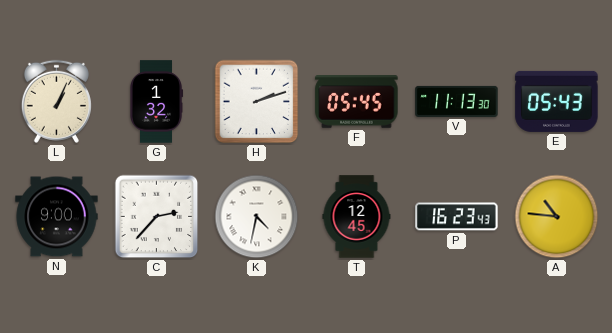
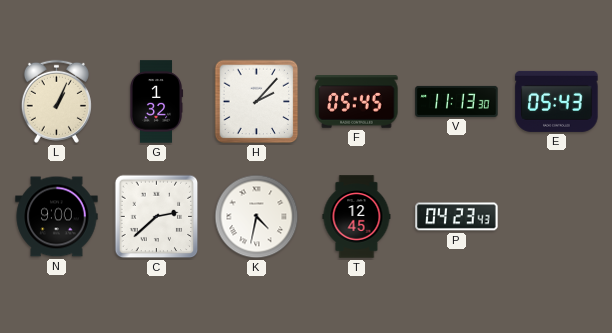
H: 2:12 -> 2:07
C: 2:37 -> 2:38
P: 16:23 -> 04:23
A: 10:46 -> none
